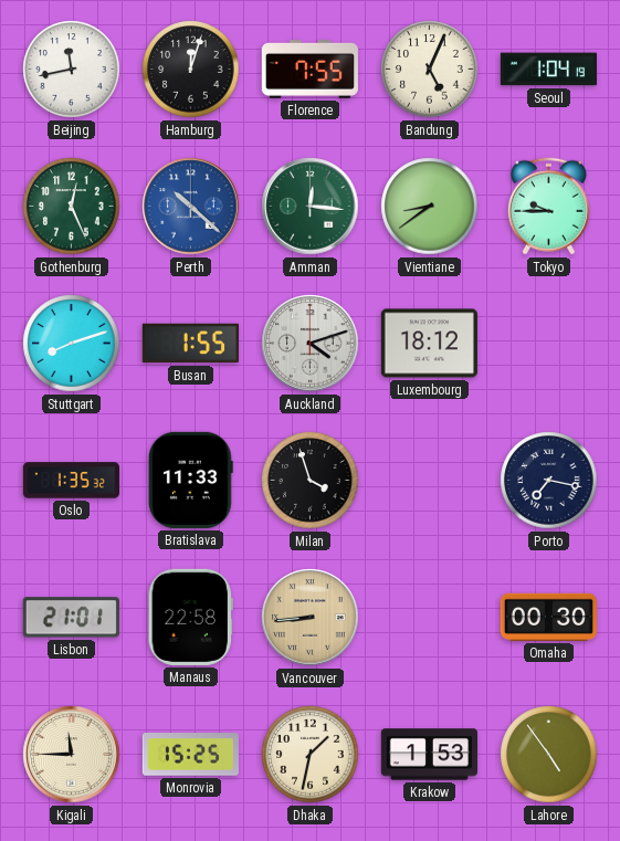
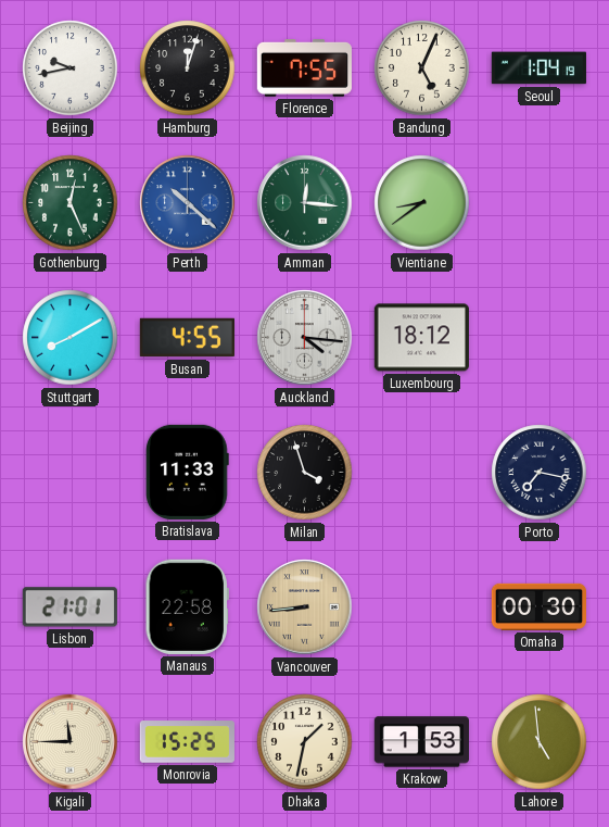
Beijing: 11:43 -> 9:43
Tokyo: 9:45 -> none
Stuttgart: 8:12 -> 8:10
Busan: 1:55 -> 4:55
Auckland: 4:12 -> 4:16
Oslo: 1:35 -> none
Lahore: 4:54 -> 4:59
